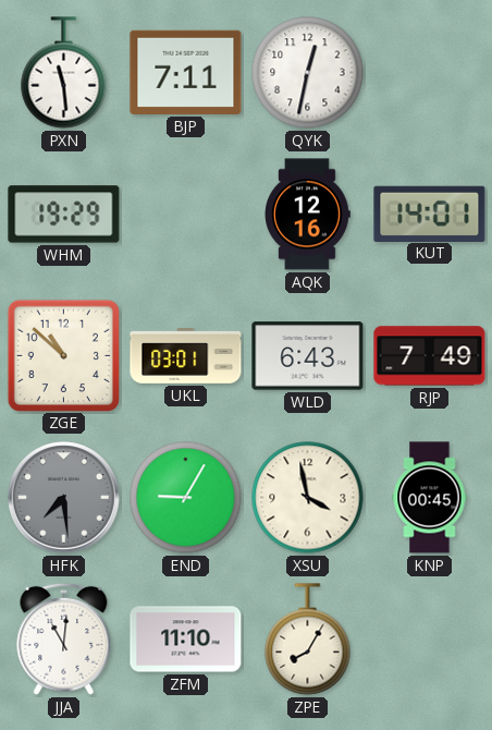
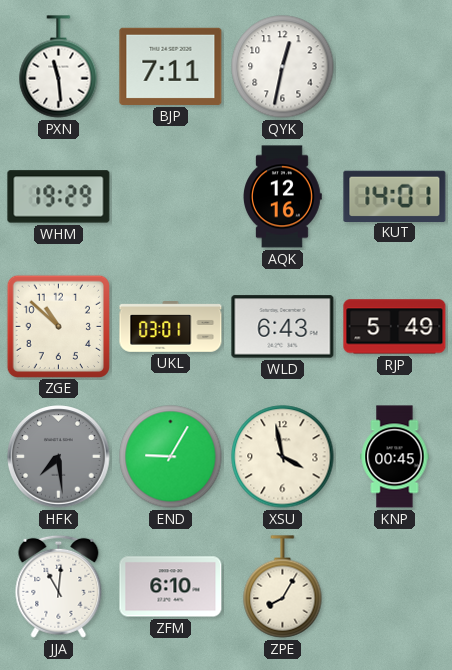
RJP: 7:49 -> 5:49
ZFM: 11:10 -> 6:10
